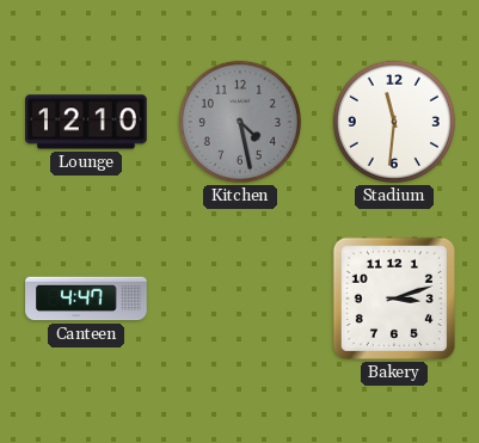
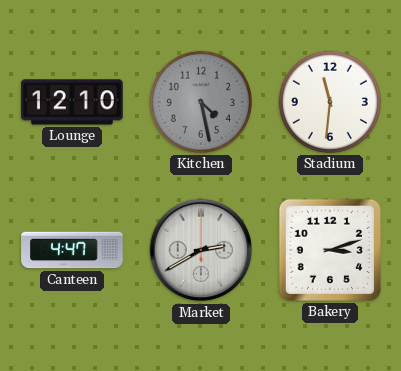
Market: none -> 2:40
